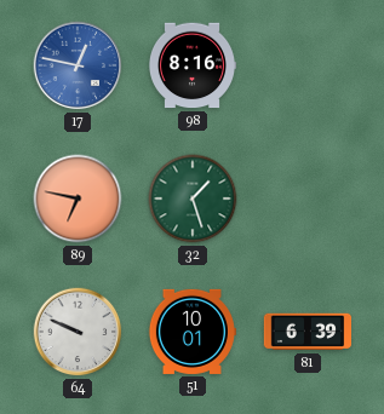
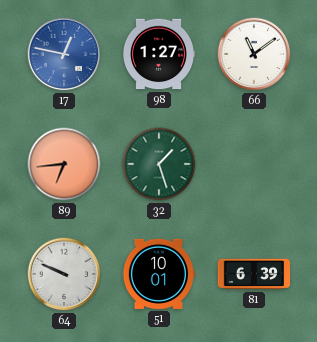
98: 8:16 -> 1:27
66: none -> 11:09
89: 6:47 -> 6:44
